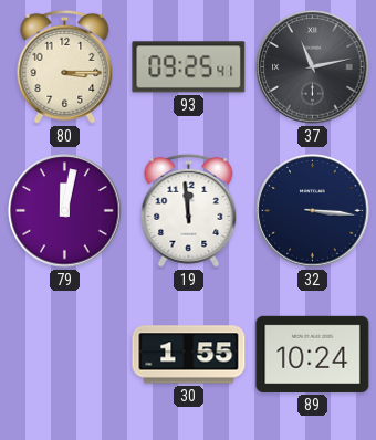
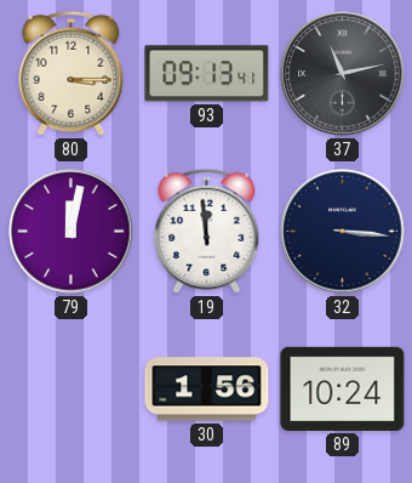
93: 09:25 -> 09:13
30: 1:55 -> 1:56
